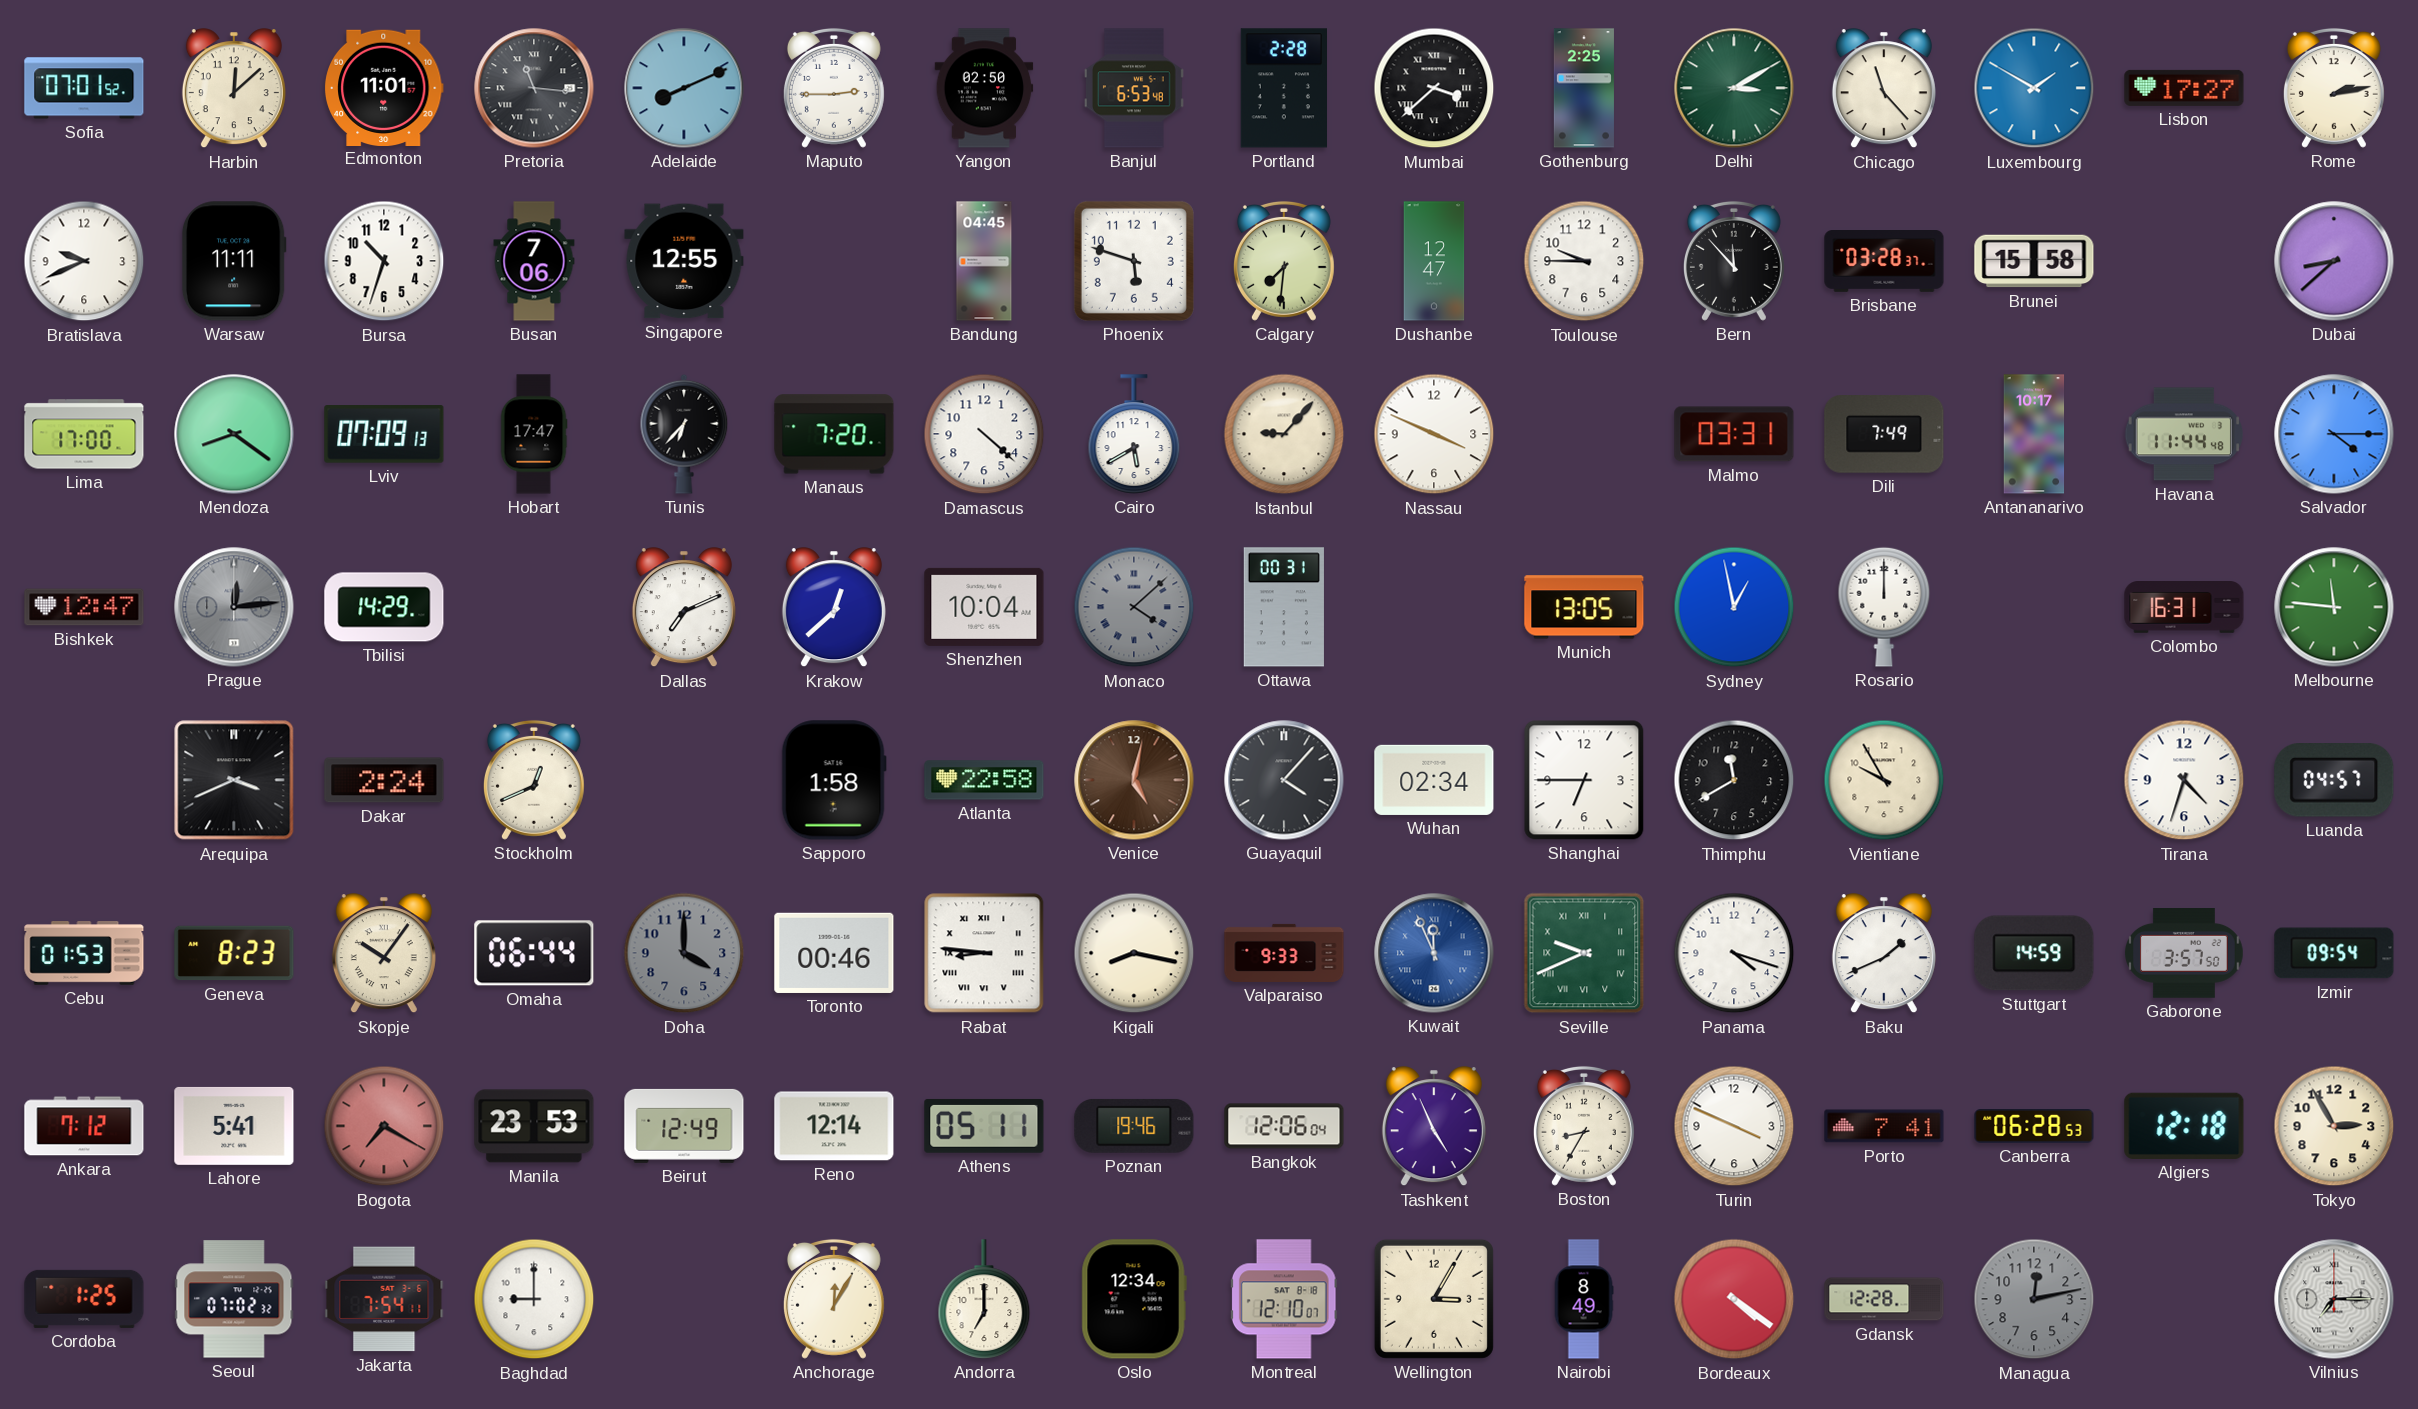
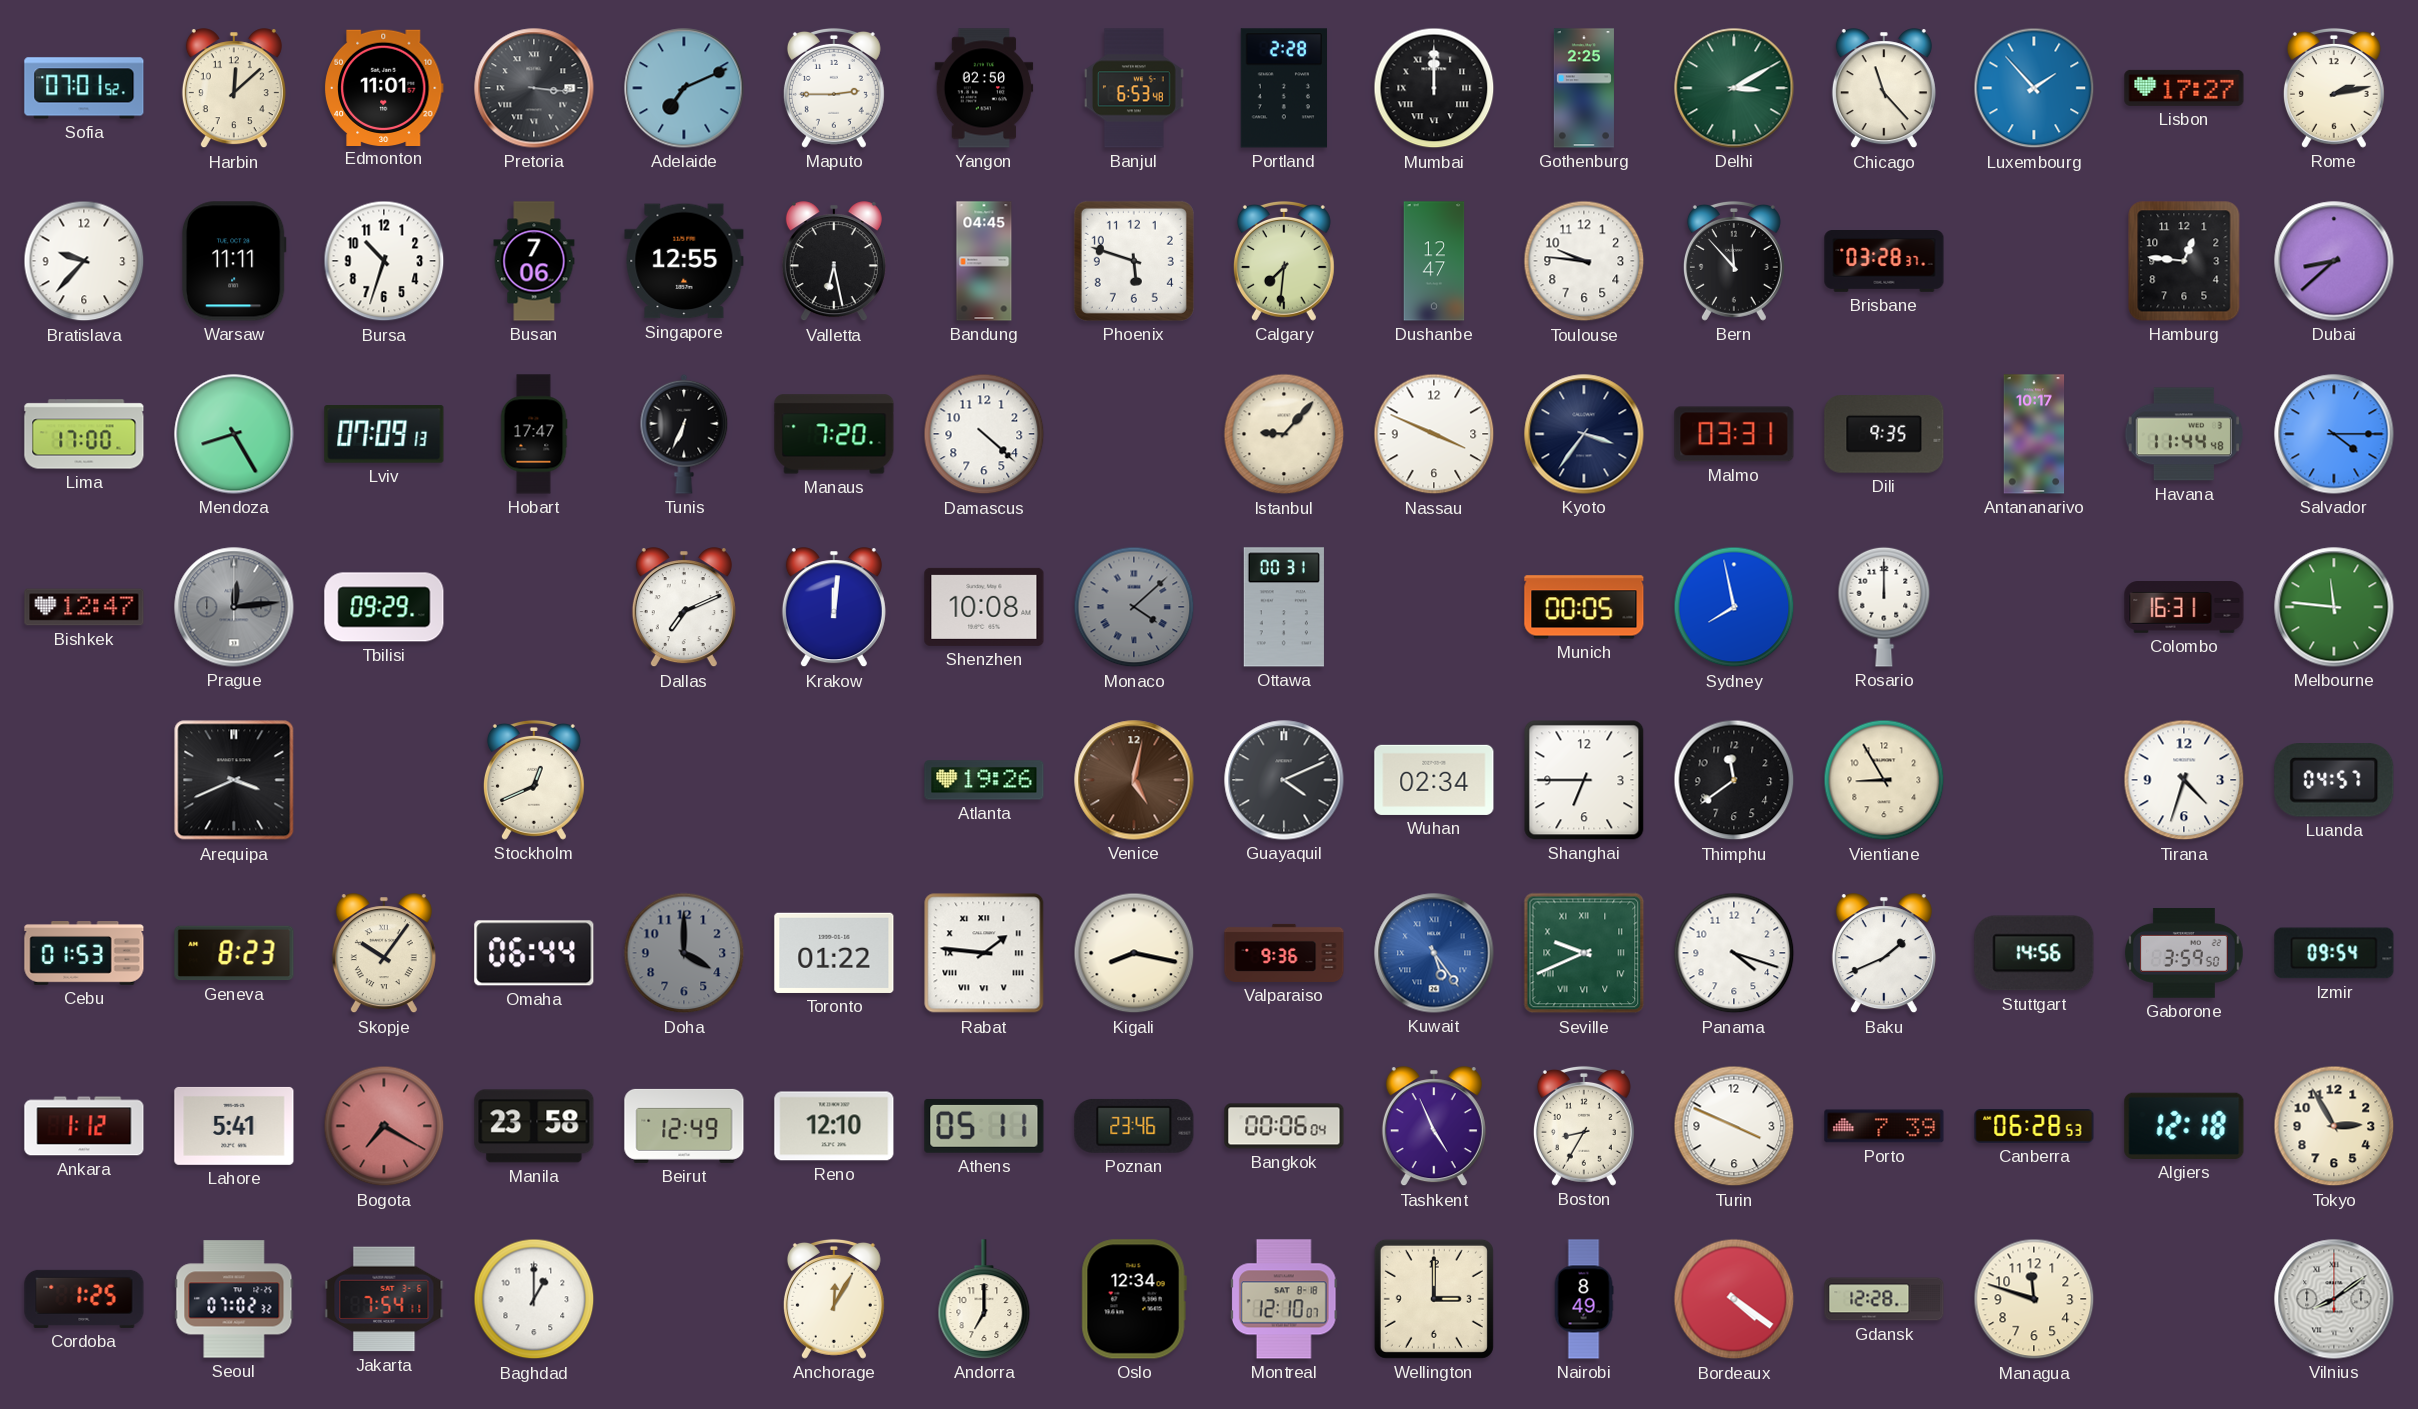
Pretoria: 11:16 -> 3:16
Adelaide: 8:11 -> 7:11
Mumbai: 3:38 -> 12:00
Luxembourg: 1:50 -> 1:53
Bratislava: 9:41 -> 9:37
Valletta: none -> 6:28
Toulouse: 9:45 -> 9:46
Brunei: 15:58 -> none
Hamburg: none -> 12:46
Mendoza: 8:21 -> 8:25
Tunis: 6:37 -> 6:34
Cairo: 5:40 -> none
Kyoto: none -> 3:36
Dili: 7:49 -> 9:35
Tbilisi: 14:29 -> 09:29
Krakow: 12:38 -> 12:01
Shenzhen: 10:04 -> 10:08
Munich: 13:05 -> 00:05
Sydney: 12:58 -> 7:58
Dakar: 2:24 -> none
Sapporo: 1:58 -> none
Atlanta: 22:58 -> 19:26
Guayaquil: 4:07 -> 4:11
Thimphu: 11:40 -> 11:39
Vientiane: 9:55 -> 8:55
Toronto: 00:46 -> 01:22
Rabat: 8:46 -> 1:46
Valparaiso: 9:33 -> 9:36
Kuwait: 11:56 -> 5:24
Stuttgart: 14:59 -> 14:56
Gaborone: 3:57 -> 3:59
Ankara: 7:12 -> 1:12
Manila: 23:53 -> 23:58
Reno: 12:14 -> 12:10
Poznan: 19:46 -> 23:46
Bangkok: 12:06 -> 00:06
Porto: 7:41 -> 7:39
Baghdad: 9:00 -> 1:00
Wellington: 3:05 -> 3:00
Managua: 12:13 -> 11:48
Managua dial: grey -> cream
Vilnius: 7:15 -> 8:09
